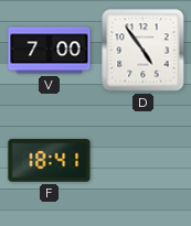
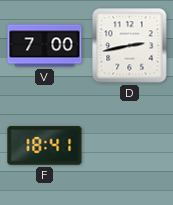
D: 4:54 -> 2:43
